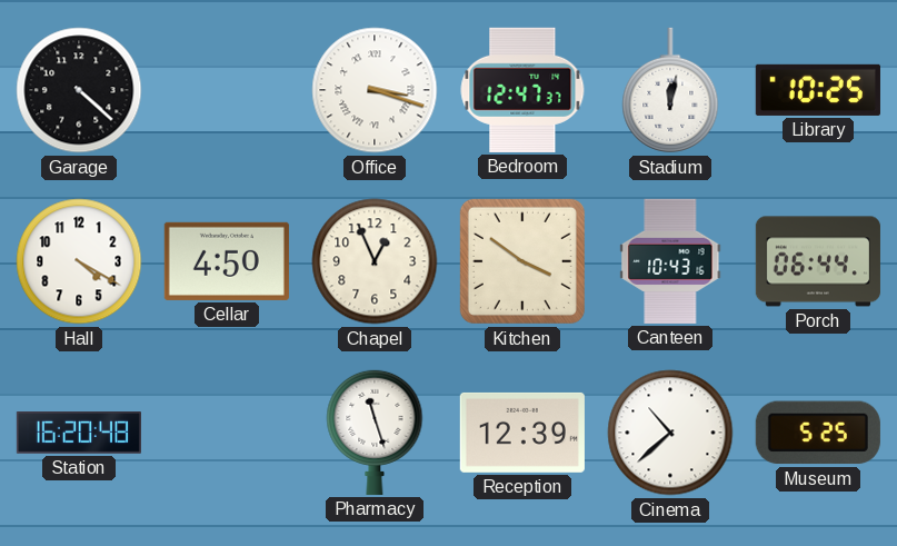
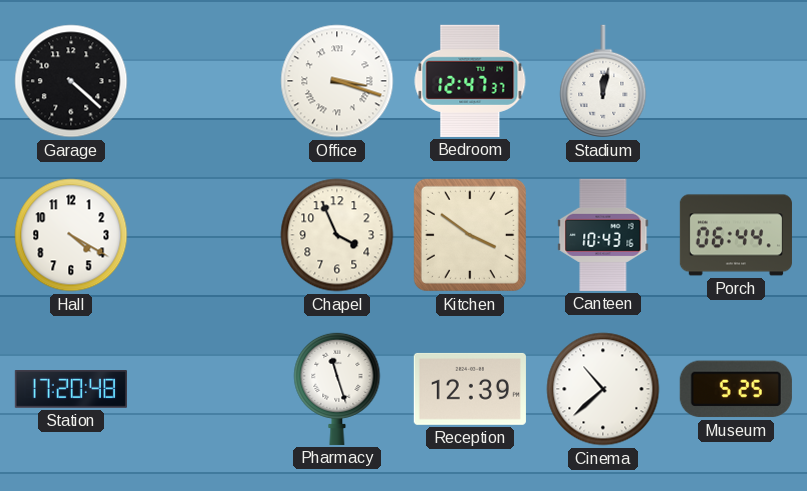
Library: 10:25 -> none
Cellar: 4:50 -> none
Chapel: 12:56 -> 3:56
Station: 16:20 -> 17:20
